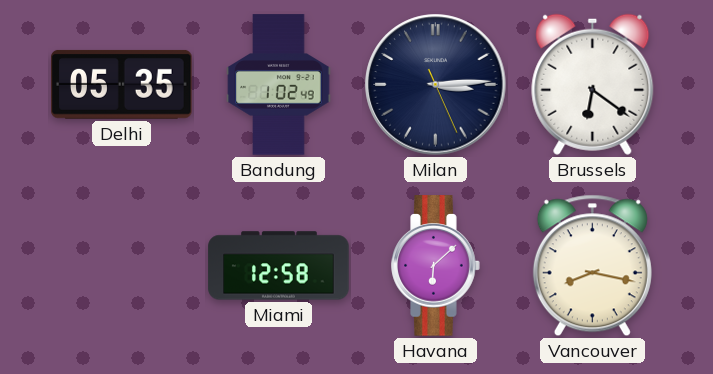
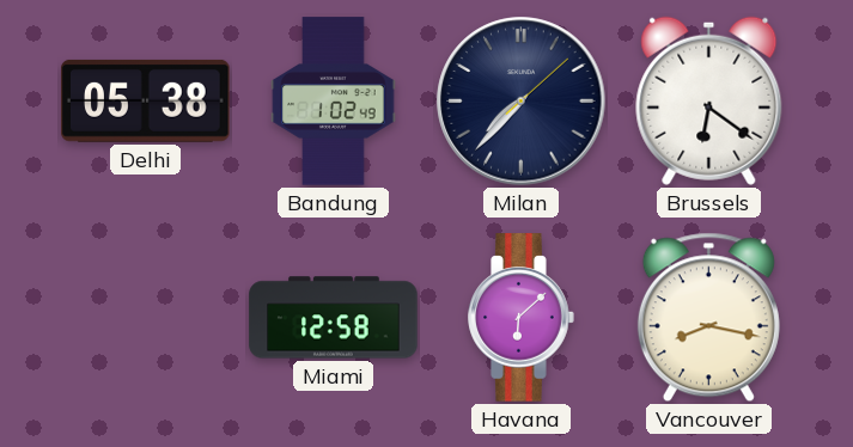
Delhi: 05:35 -> 05:38
Milan: 3:14 -> 7:37
